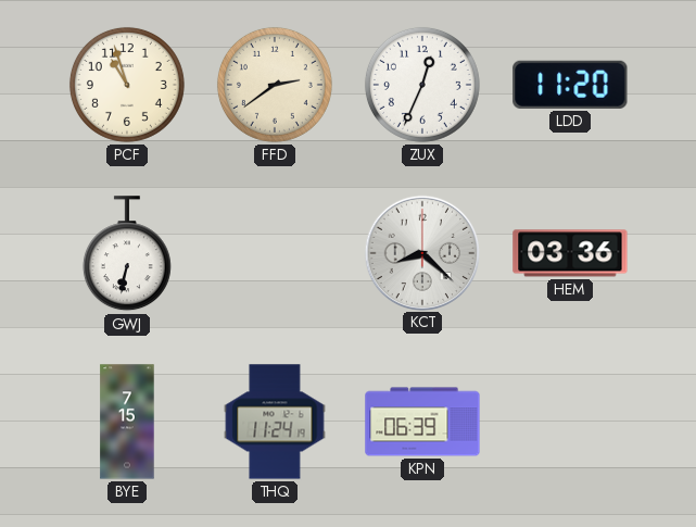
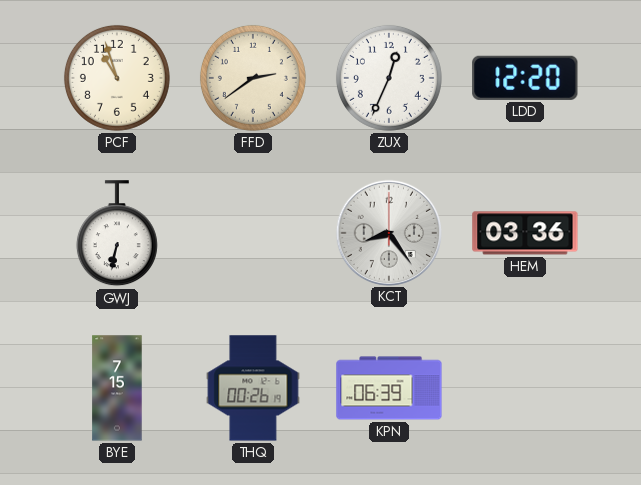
LDD: 11:20 -> 12:20
KCT: 8:22 -> 8:24
THQ: 11:24 -> 00:26
